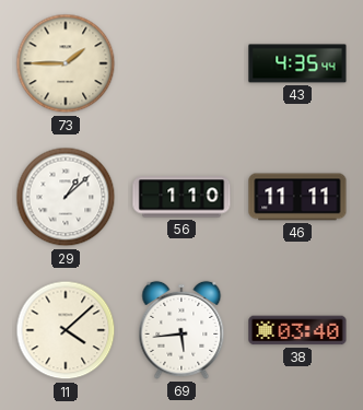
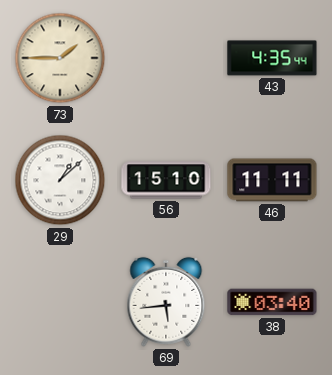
56: 1:10 -> 15:10
11: 4:08 -> none
